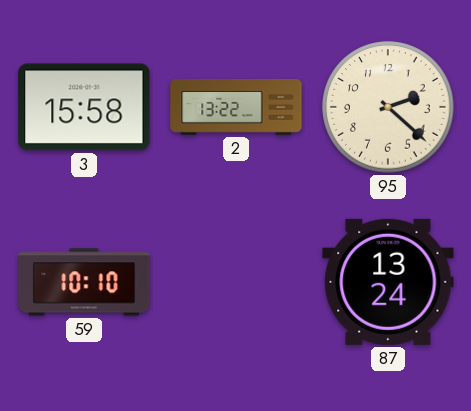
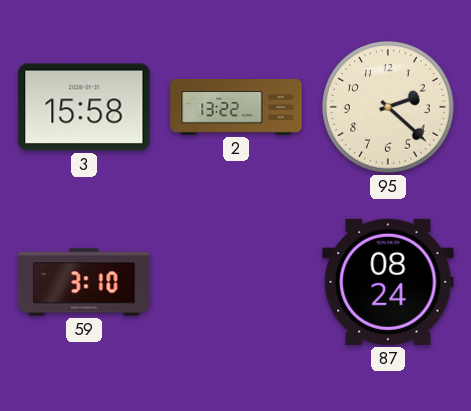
59: 10:10 -> 3:10
87: 13:24 -> 08:24
